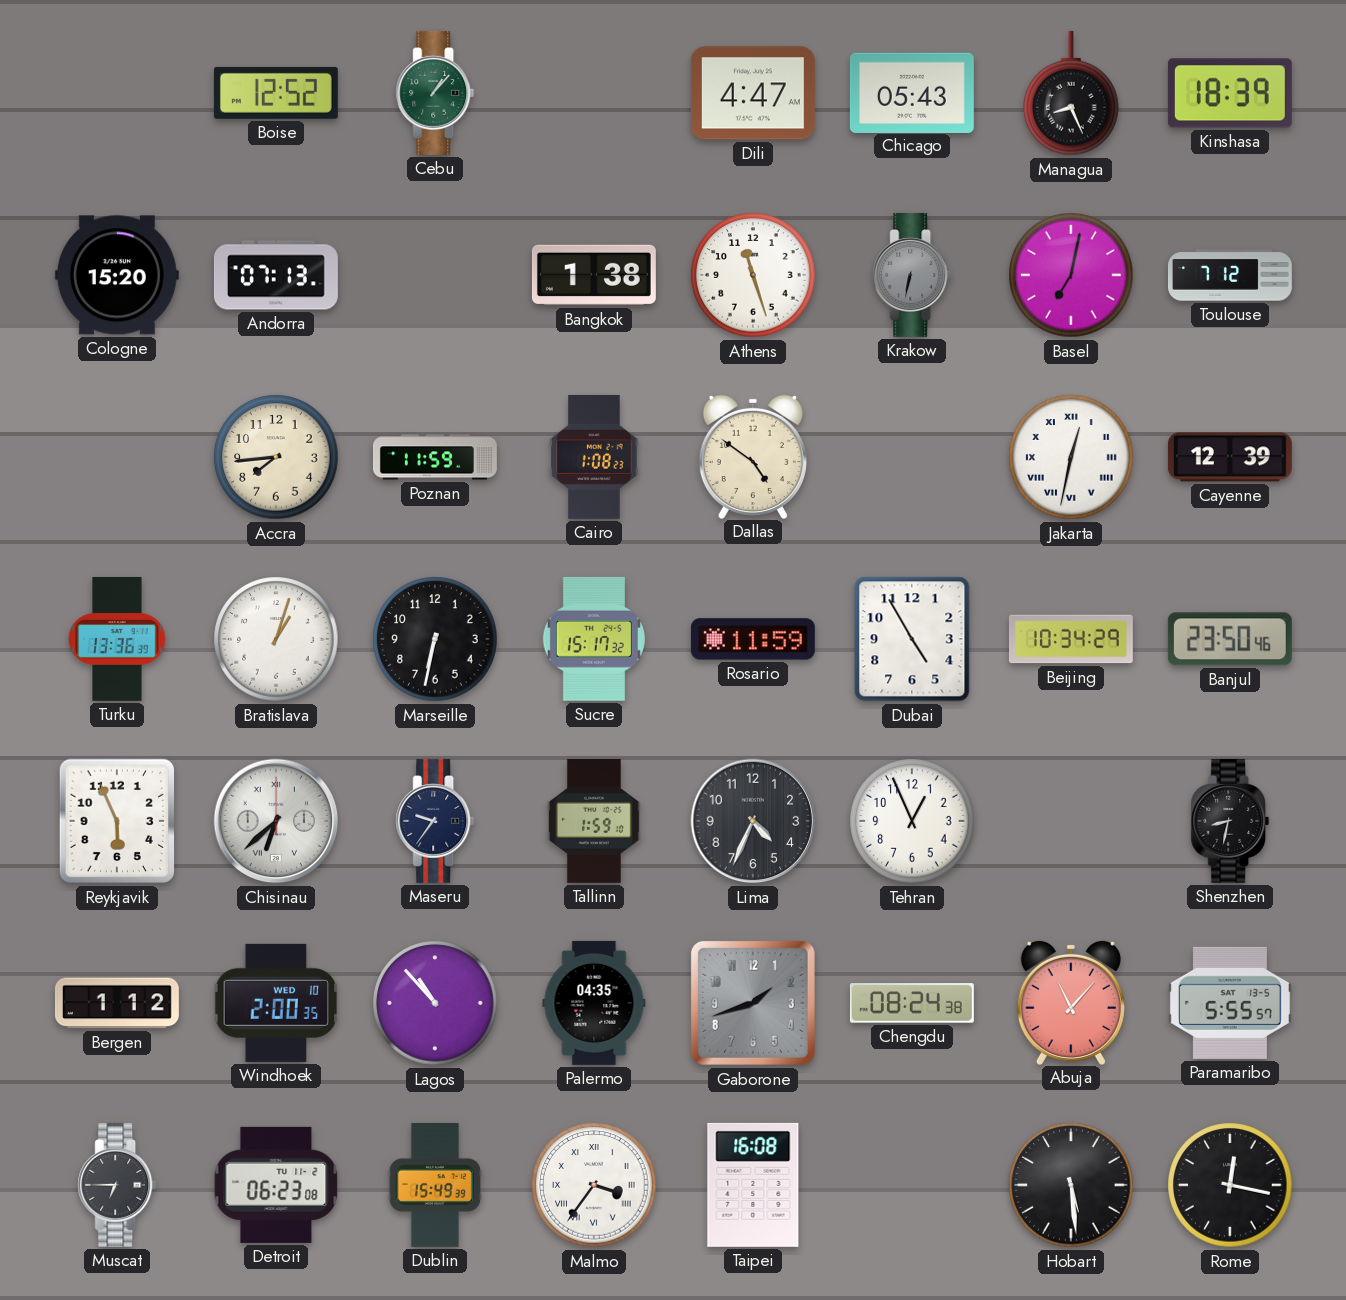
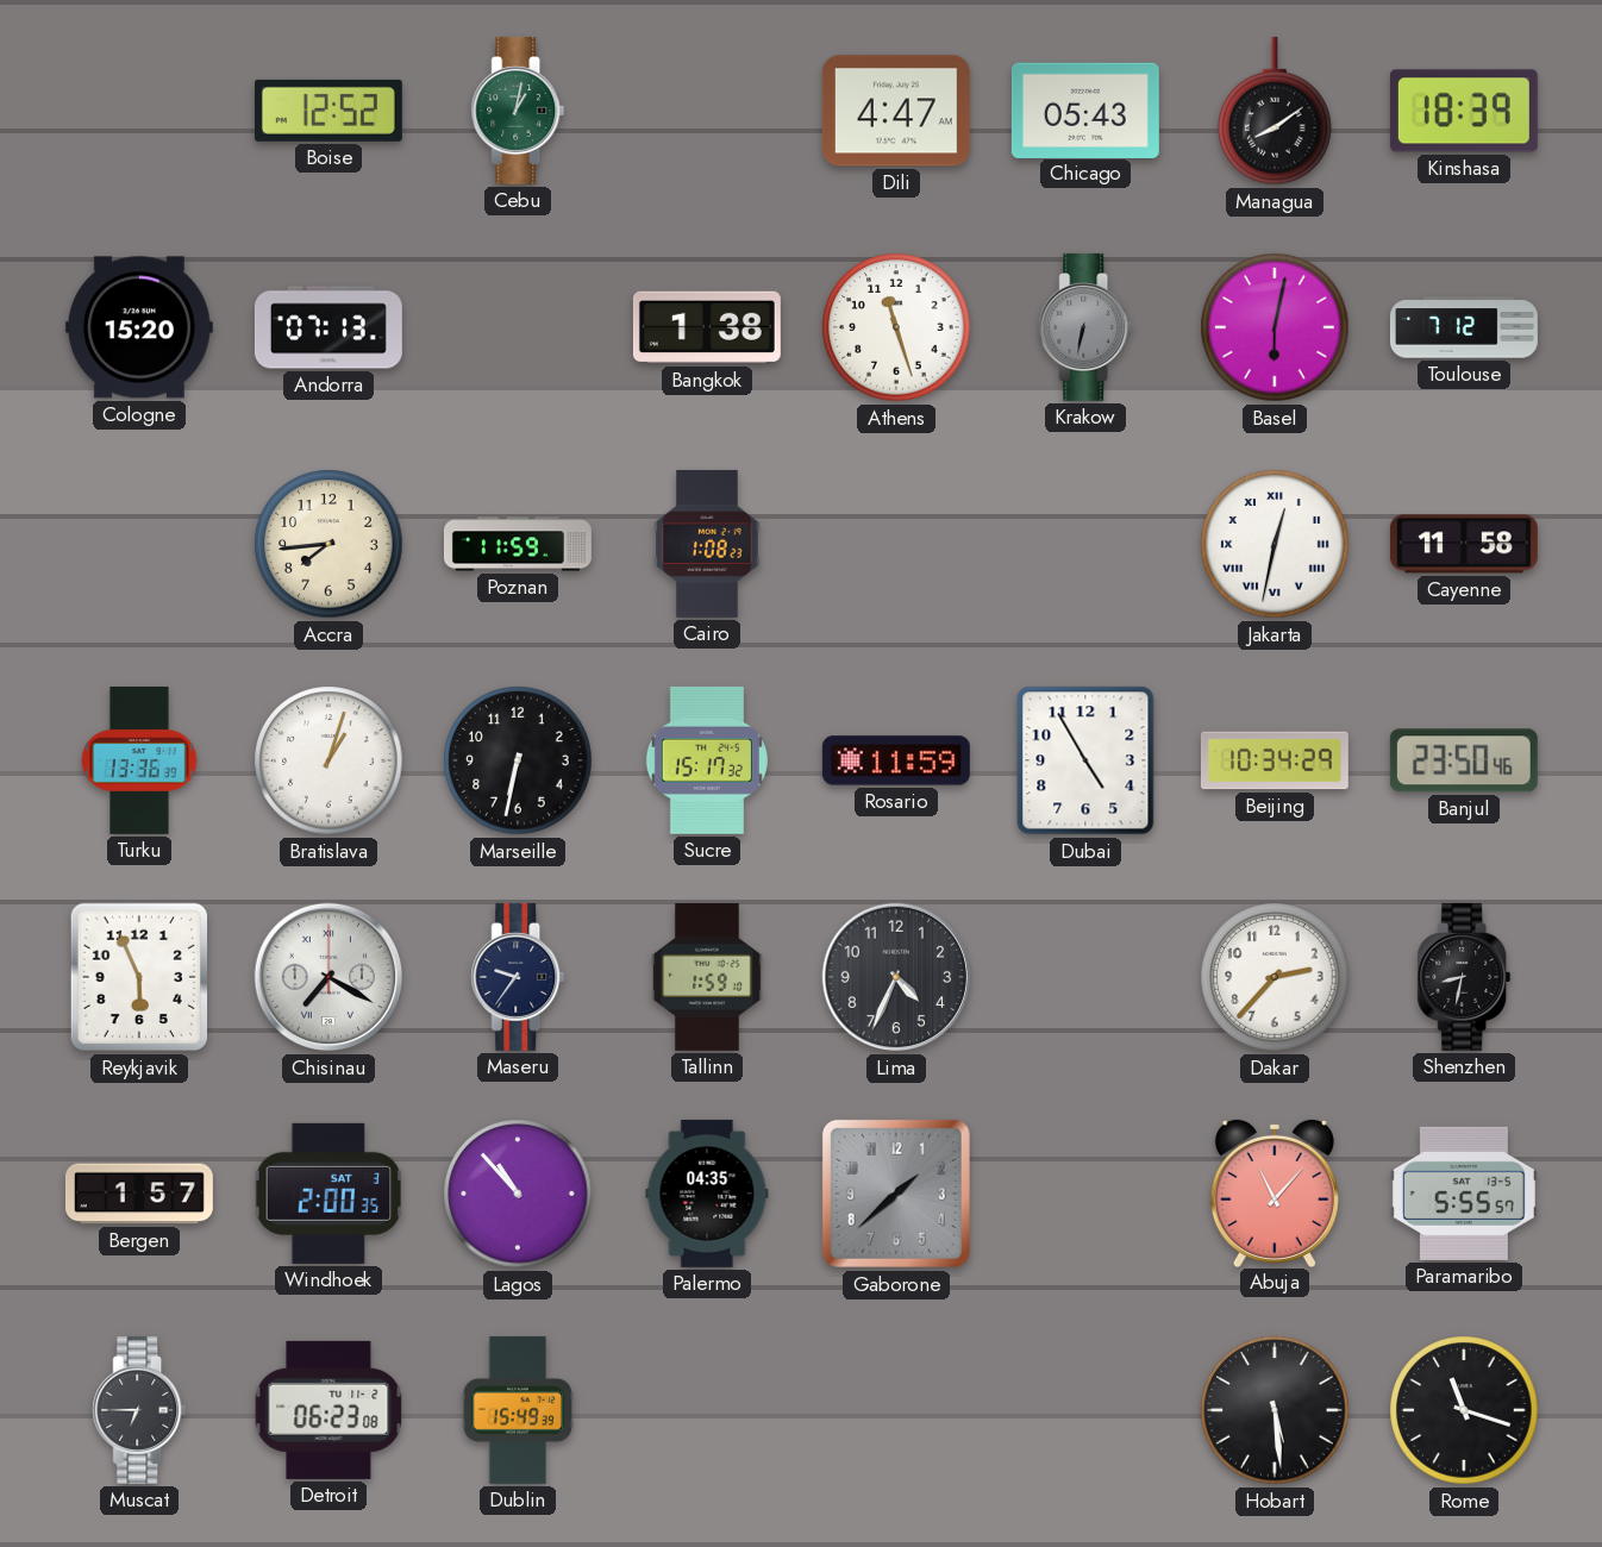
Cebu: 1:07 -> 1:02
Managua: 8:26 -> 8:09
Basel: 7:02 -> 6:02
Dallas: 4:51 -> none
Cayenne: 12:39 -> 11:58
Chisinau: 6:38 -> 7:20
Tehran: 12:56 -> none
Dakar: none -> 2:37
Bergen: 1:12 -> 1:57
Windhoek date: WED 10 -> SAT 3
Gaborone: 1:42 -> 1:38
Chengdu: 08:24 -> none
Malmo: 3:36 -> none
Taipei: 16:08 -> none
Rome: 12:17 -> 11:18
